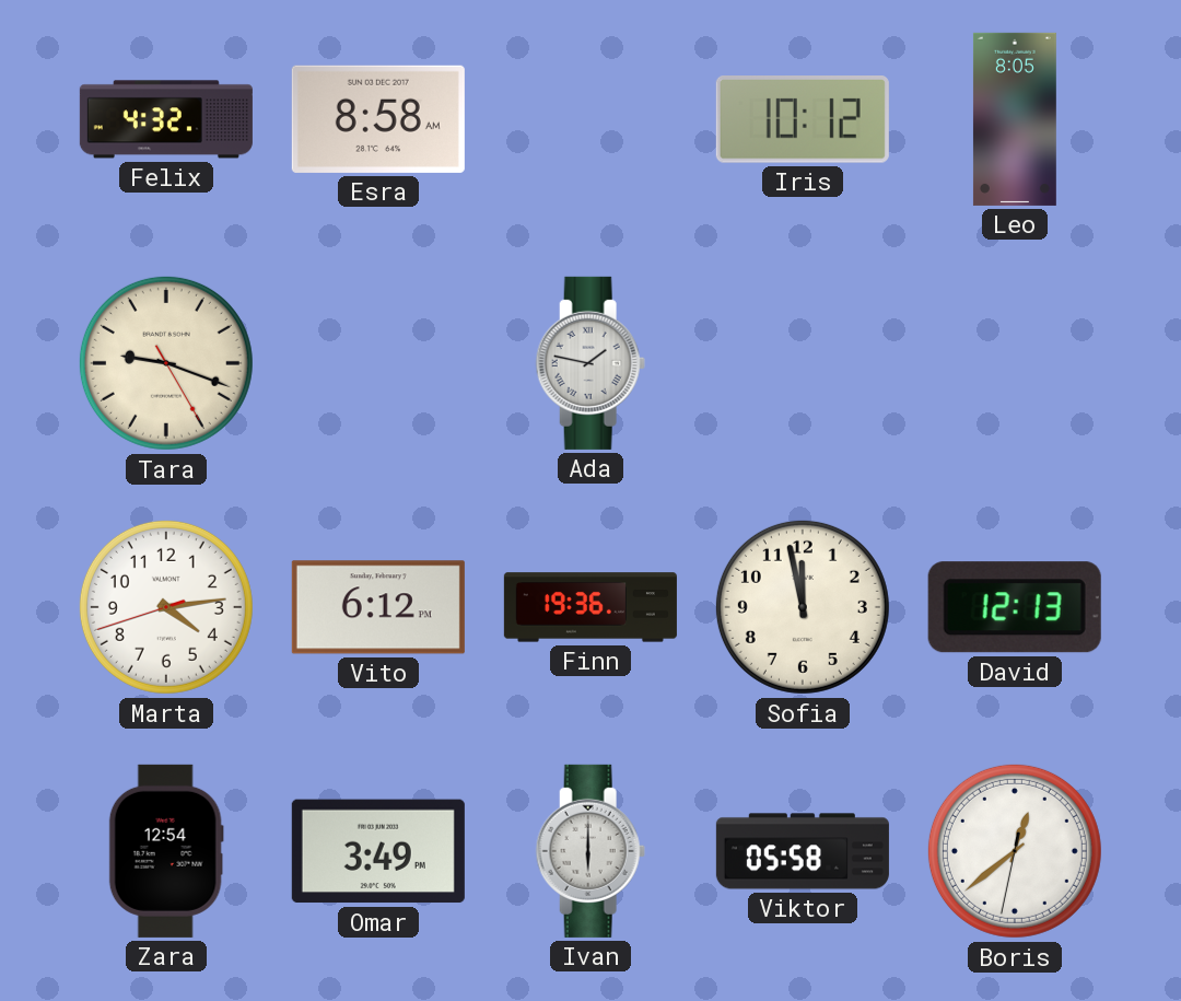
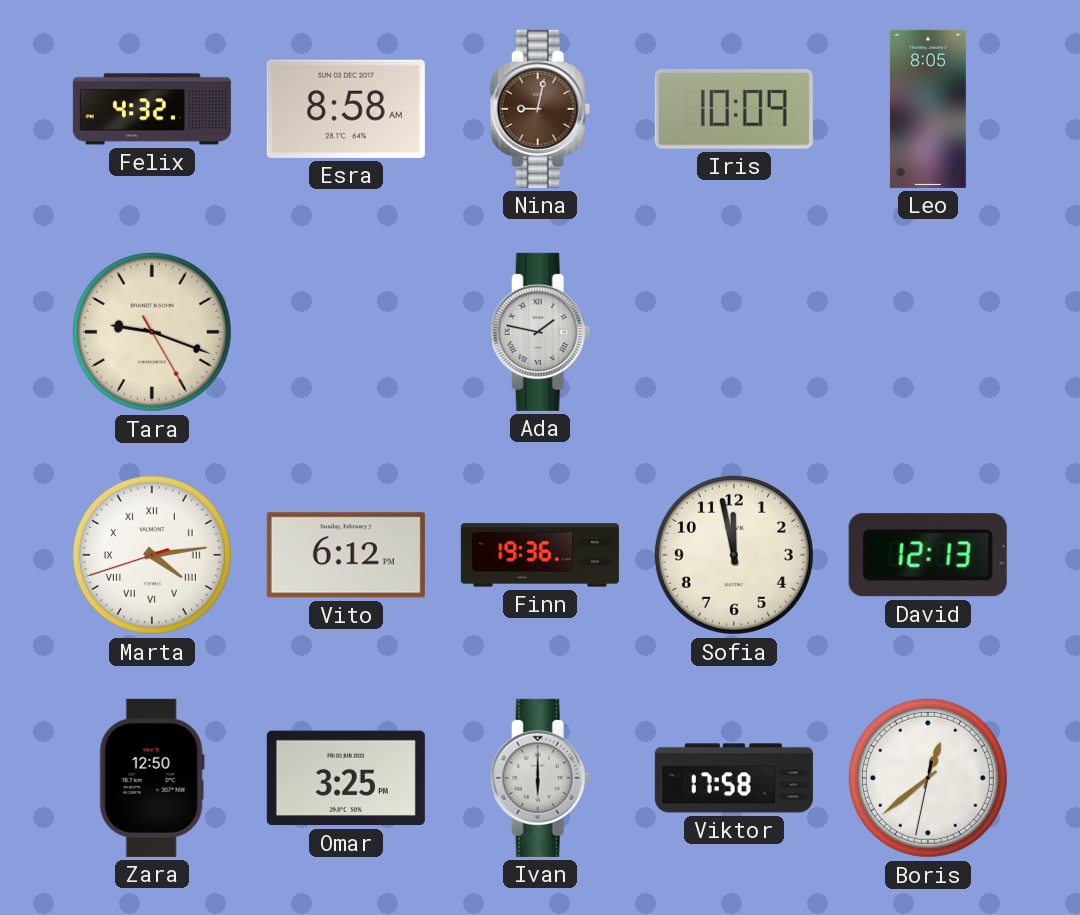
Nina: none -> 9:02
Iris: 10:12 -> 10:09
Marta numerals: Arabic -> Roman
Zara: 12:54 -> 12:50
Omar: 3:49 -> 3:25
Viktor: 05:58 -> 17:58
